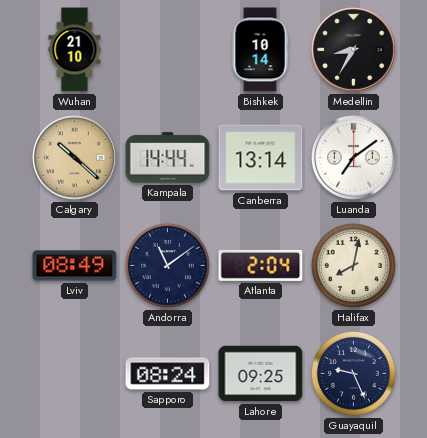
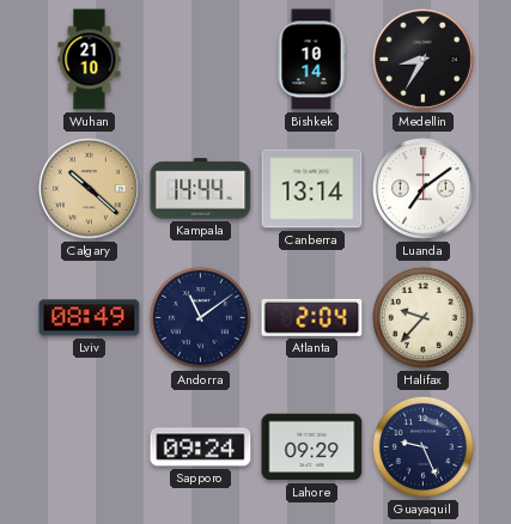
Halifax: 8:02 -> 9:37
Sapporo: 08:24 -> 09:24
Lahore: 09:25 -> 09:29
